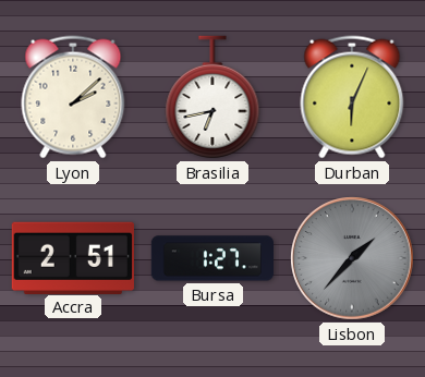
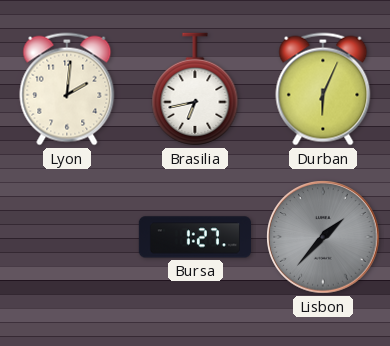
Lyon: 2:08 -> 2:01
Accra: 2:51 -> none
